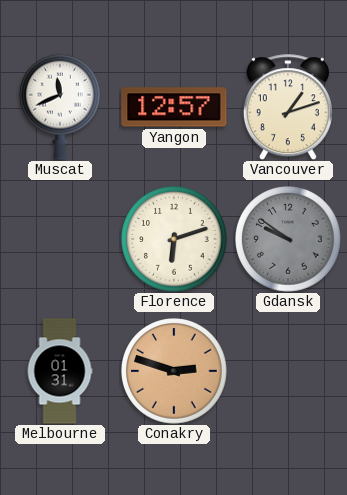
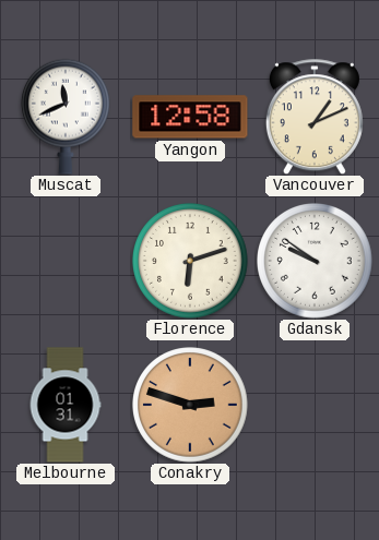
Yangon: 12:57 -> 12:58
Vancouver: 1:12 -> 1:11
Gdansk dial: grey -> white
